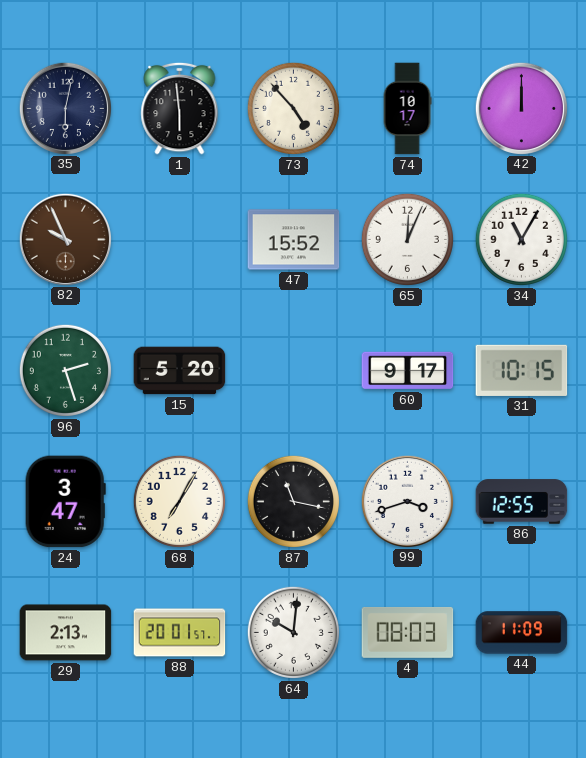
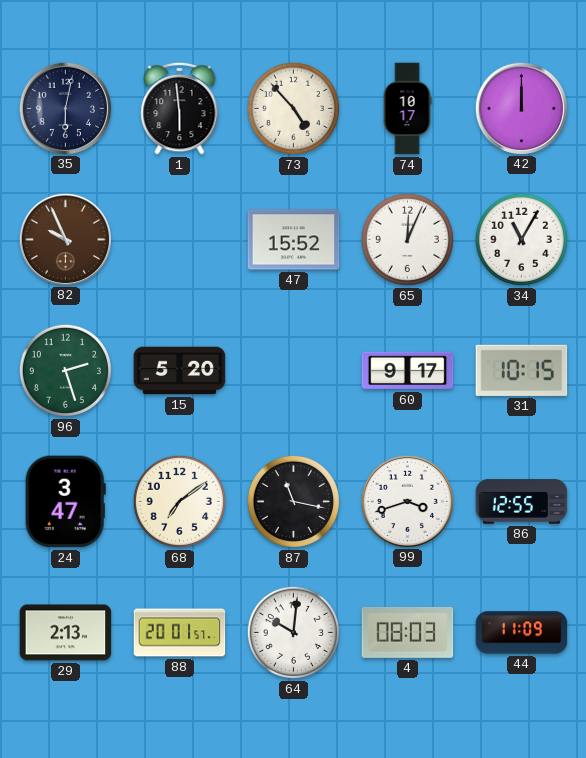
68: 7:05 -> 7:09
